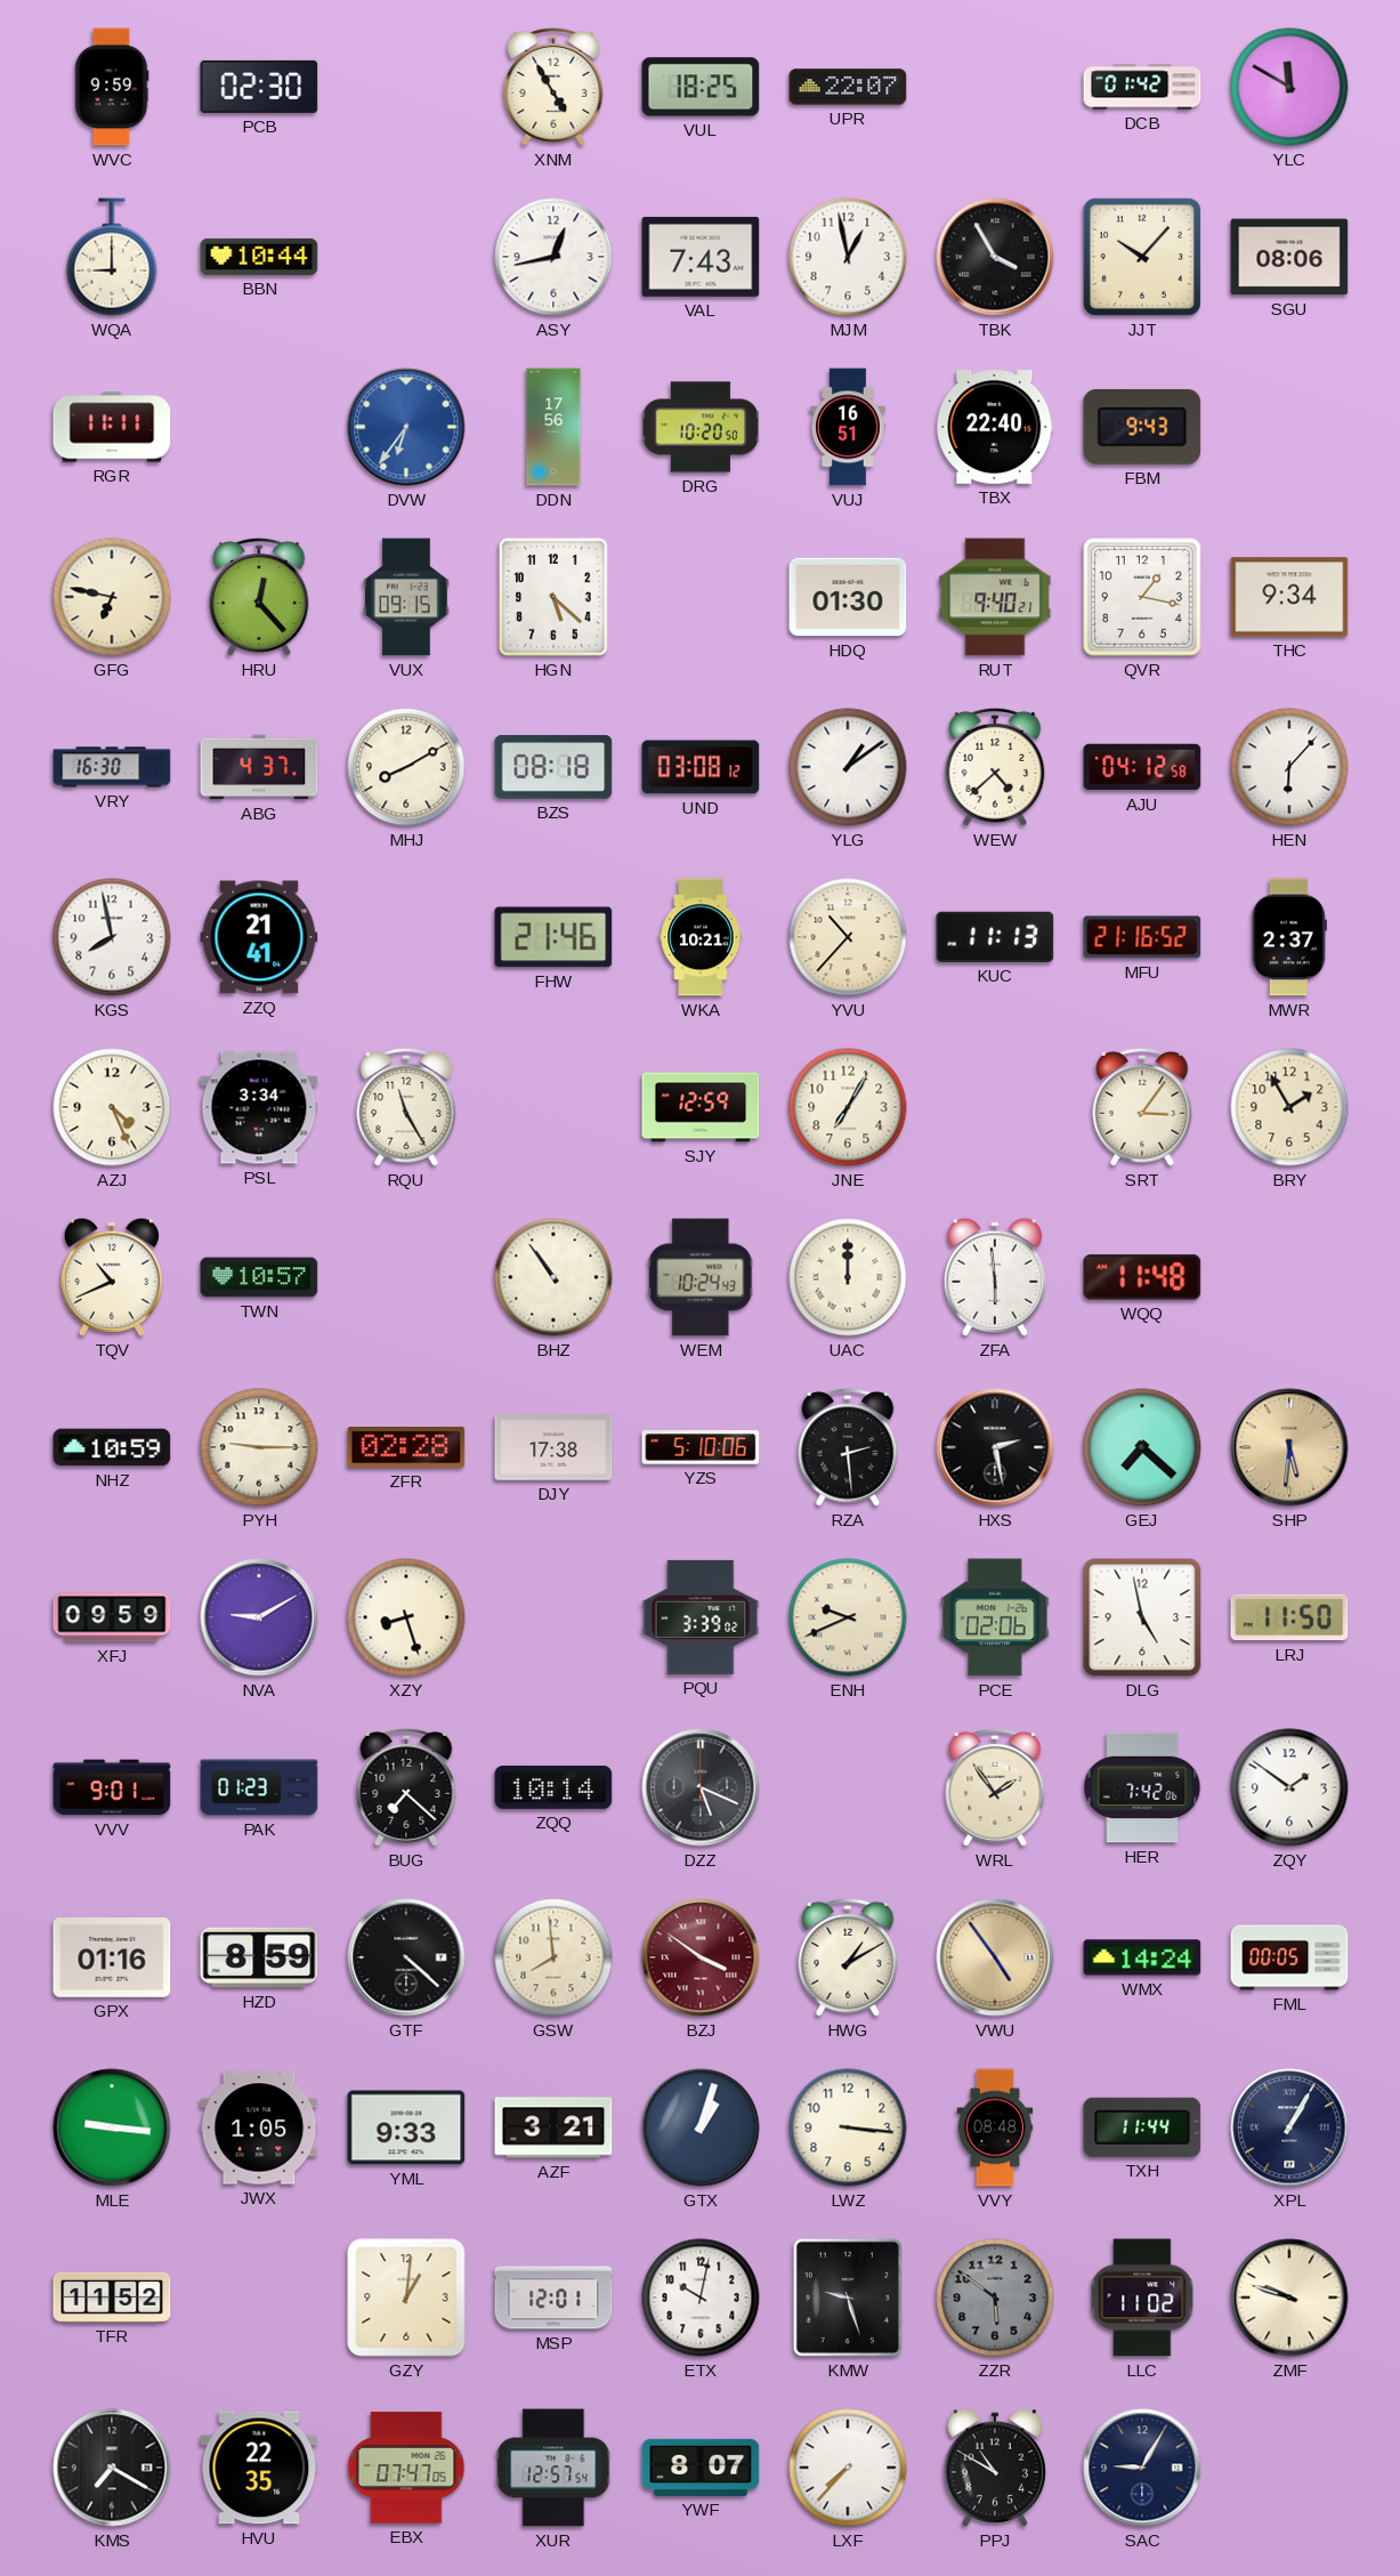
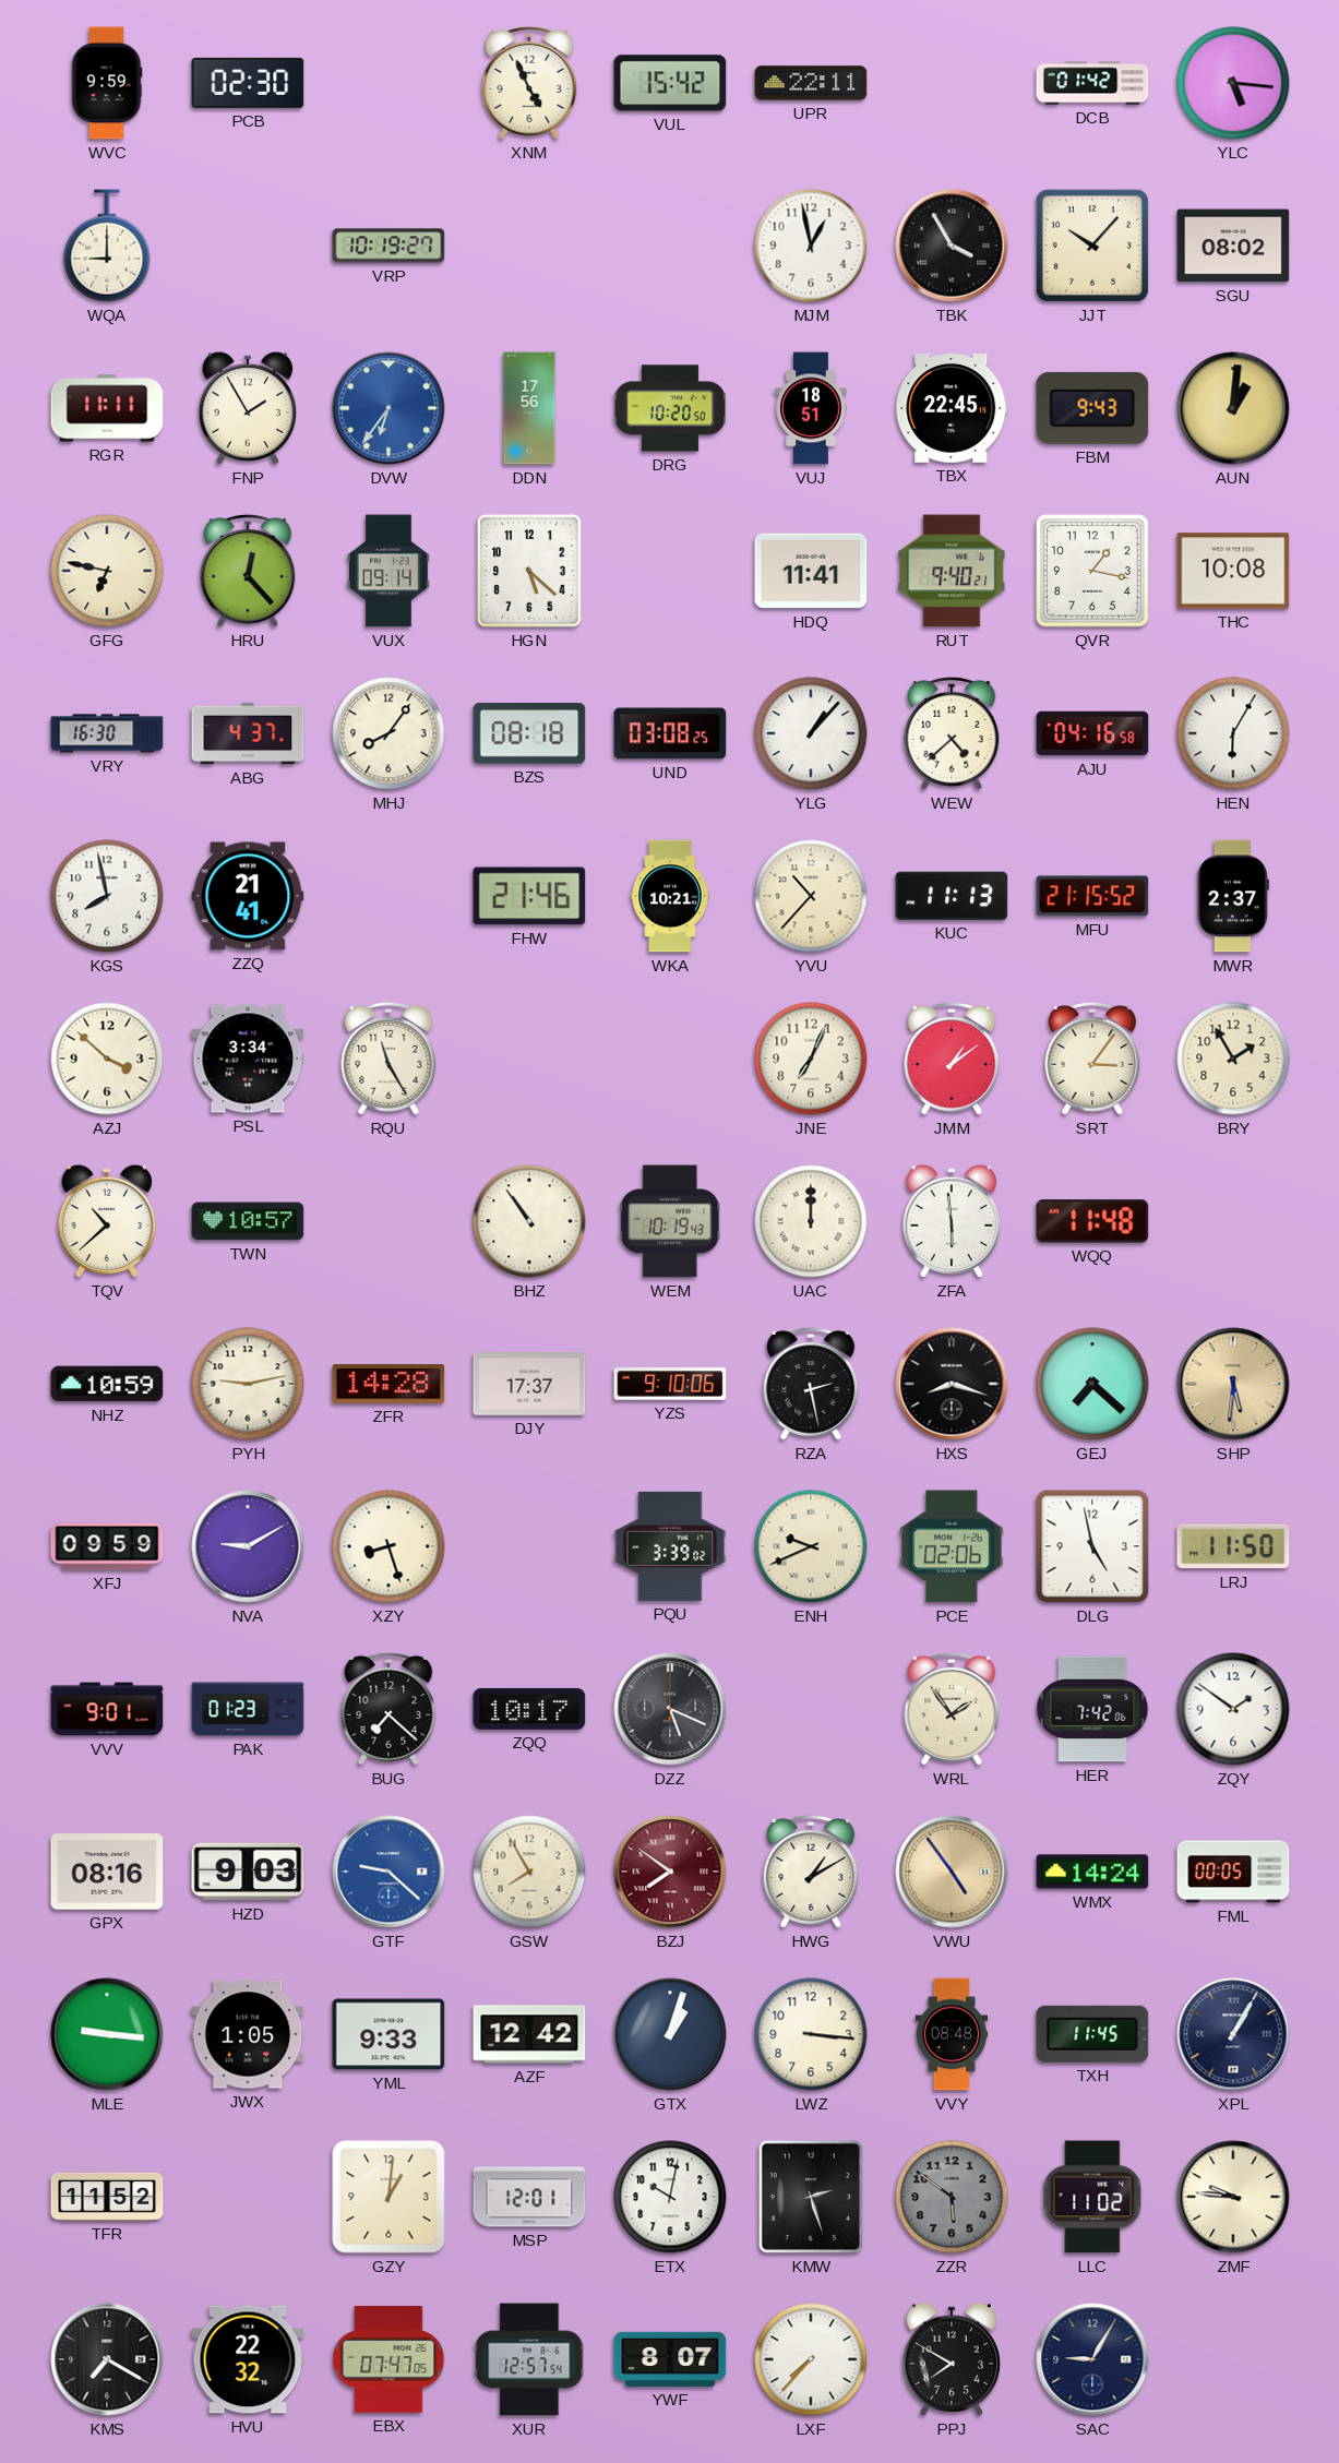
XNM: 4:55 -> 4:56
VUL: 18:25 -> 15:42
UPR: 22:07 -> 22:11
YLC: 11:50 -> 5:16
BBN: 10:44 -> none
VRP: none -> 10:19
ASY: 12:43 -> none
VAL: 7:43 -> none
SGU: 08:06 -> 08:02
FNP: none -> 1:55
VUJ: 16:51 -> 18:51
TBX: 22:40 -> 22:45
AUN: none -> 1:01
VUX: 09:15 -> 09:14
HDQ: 01:30 -> 11:41
THC: 9:34 -> 10:08
MHJ: 8:10 -> 8:06
UND: 03:08:12 -> 03:08:25
YLG: 1:09 -> 1:07
AJU: 04:12 -> 04:16
HEN: 6:07 -> 6:05
MFU: 21:16 -> 21:15
AZJ: 4:26 -> 3:52
SJY: 12:59 -> none
JNE: 7:05 -> 7:04
JMM: none -> 1:09
TQV: 10:41 -> 10:38
WEM: 10:24 -> 10:19
PYH: 9:15 -> 9:13
ZFR: 02:28 -> 14:28
DJY: 17:38 -> 17:37
YZS: 5:10 -> 9:10
RZA: 2:29 -> 2:28
HXS: 2:28 -> 8:18
ZQQ: 10:14 -> 10:17
GPX: 01:16 -> 08:16
HZD: 8:59 -> 9:03
GTF: 4:22 -> 9:22
GTF dial: black -> blue
GSW: 7:59 -> 7:55
BZJ: 3:51 -> 7:51
AZF: 3:21 -> 12:42
TXH: 11:44 -> 11:45
KMW: 9:27 -> 2:27
ZMF: 9:48 -> 9:46
HVU: 22:35 -> 22:32
PPJ: 10:50 -> 7:50
